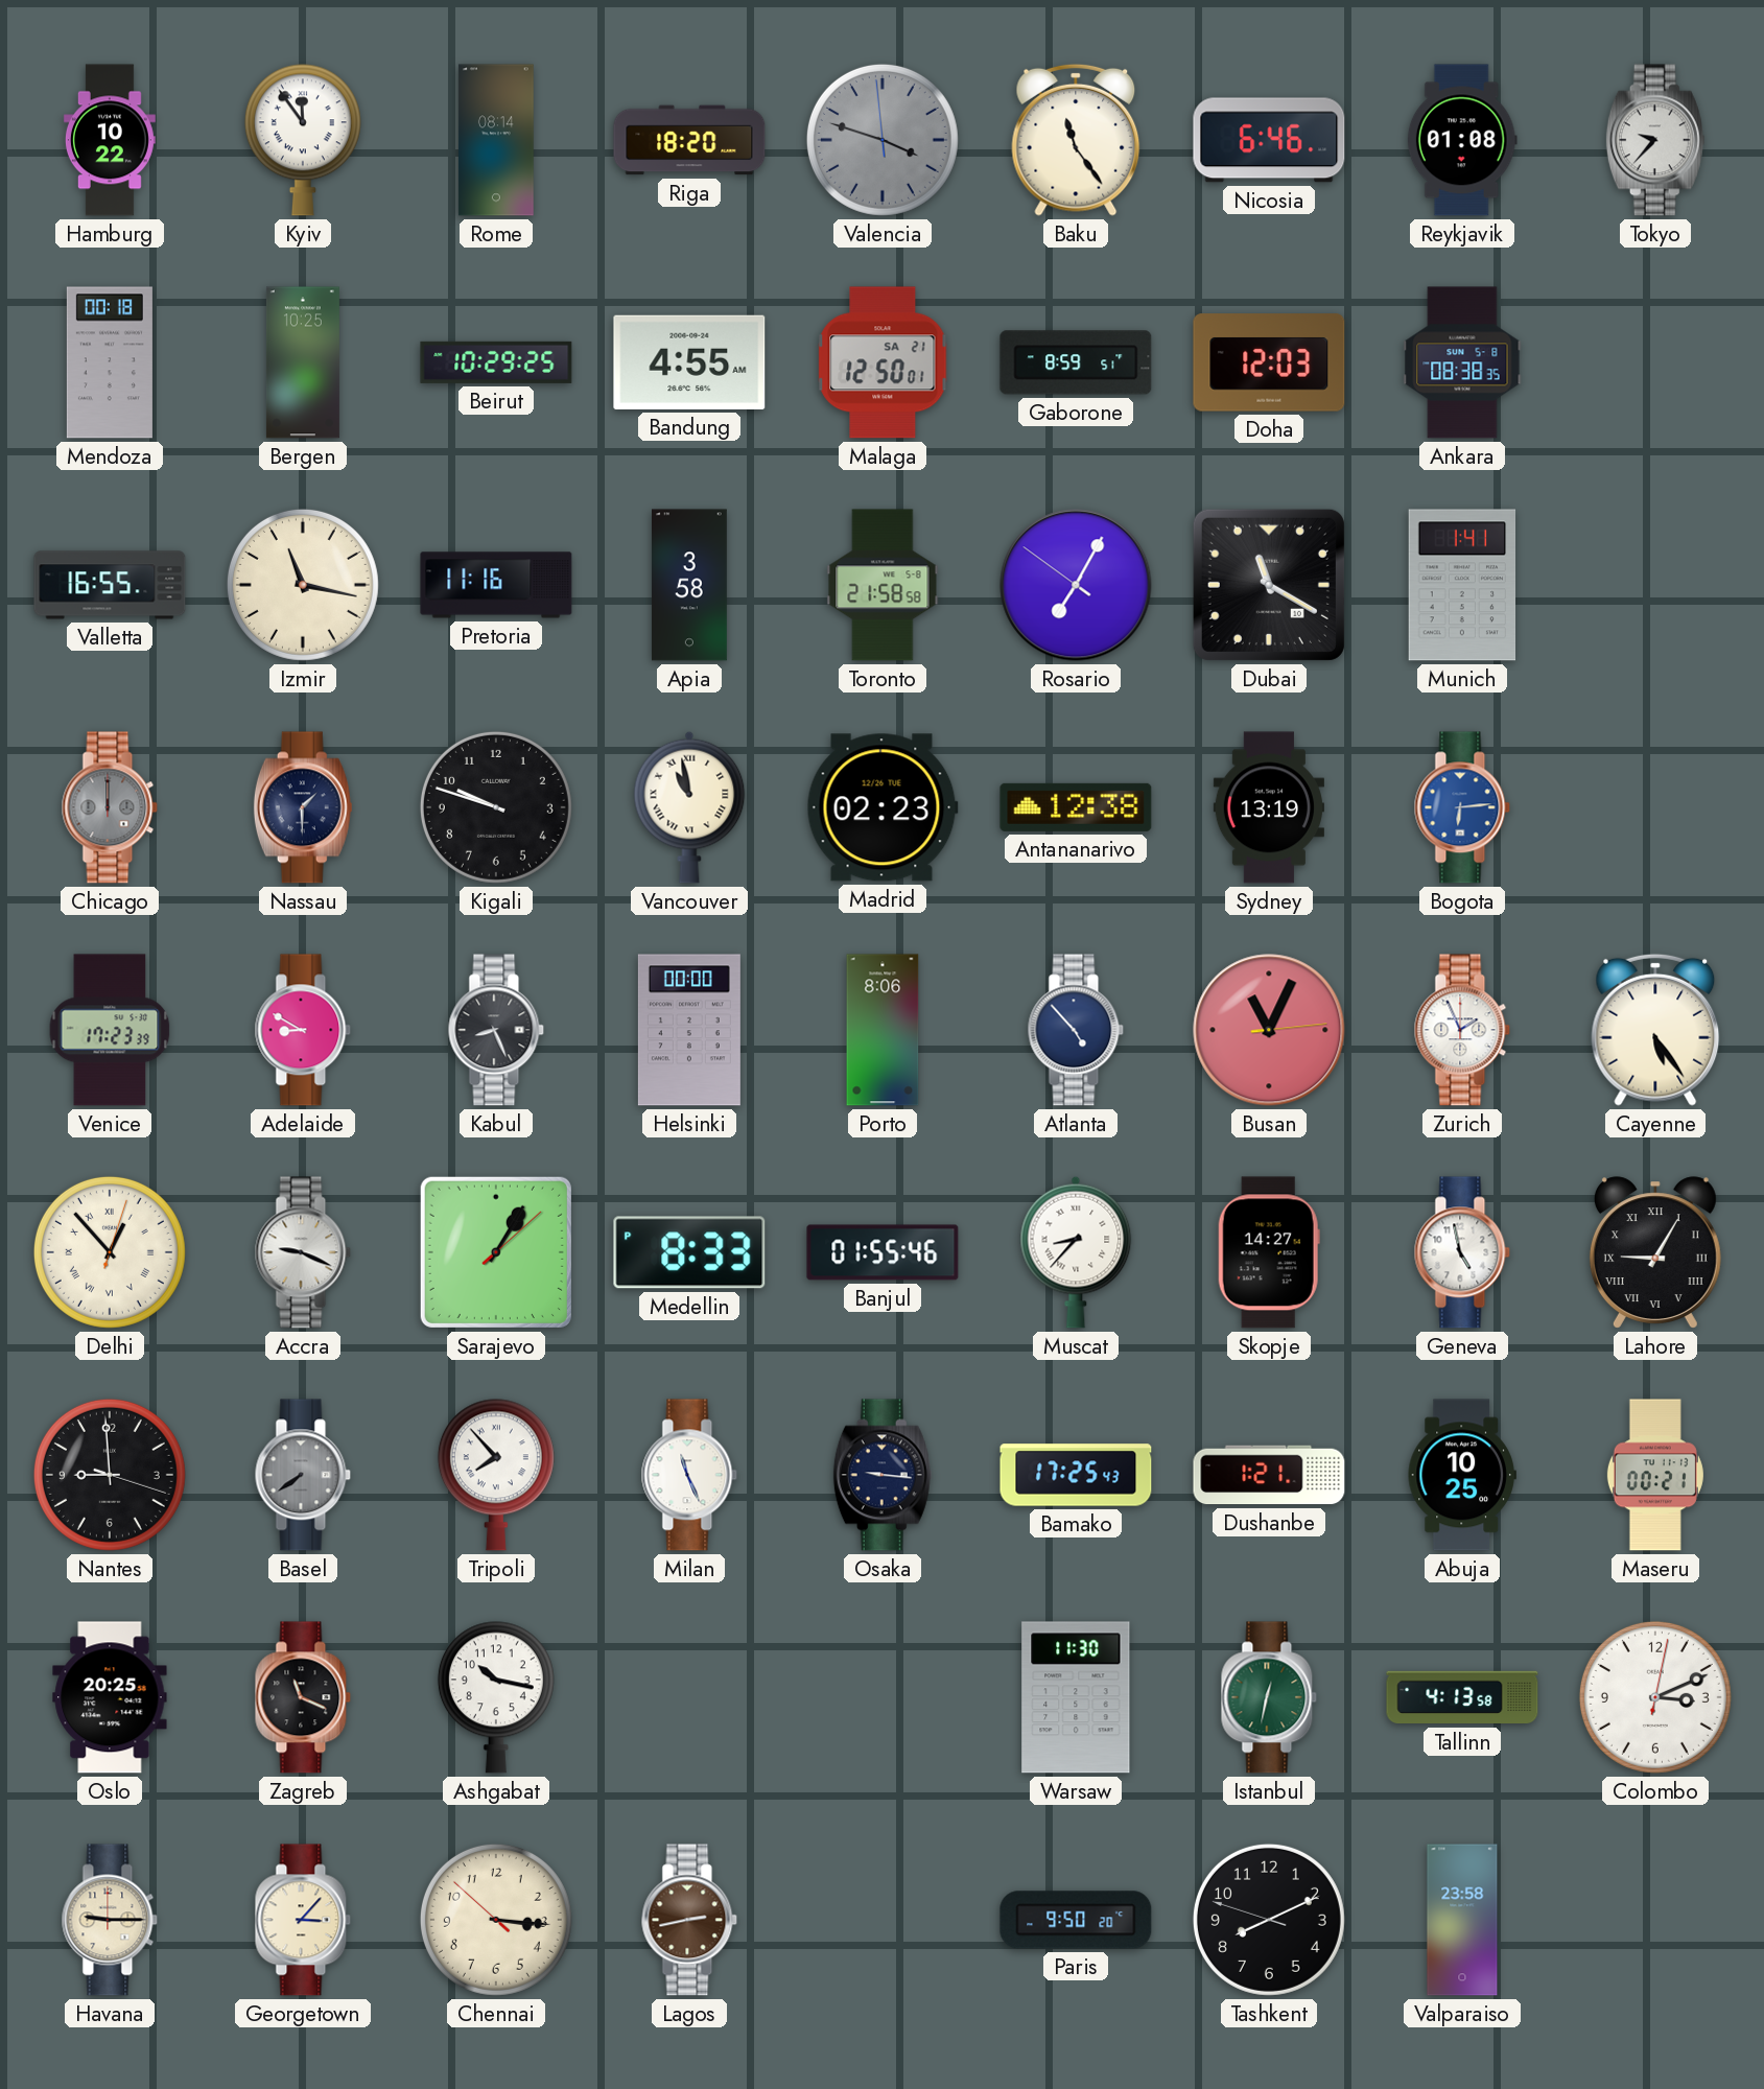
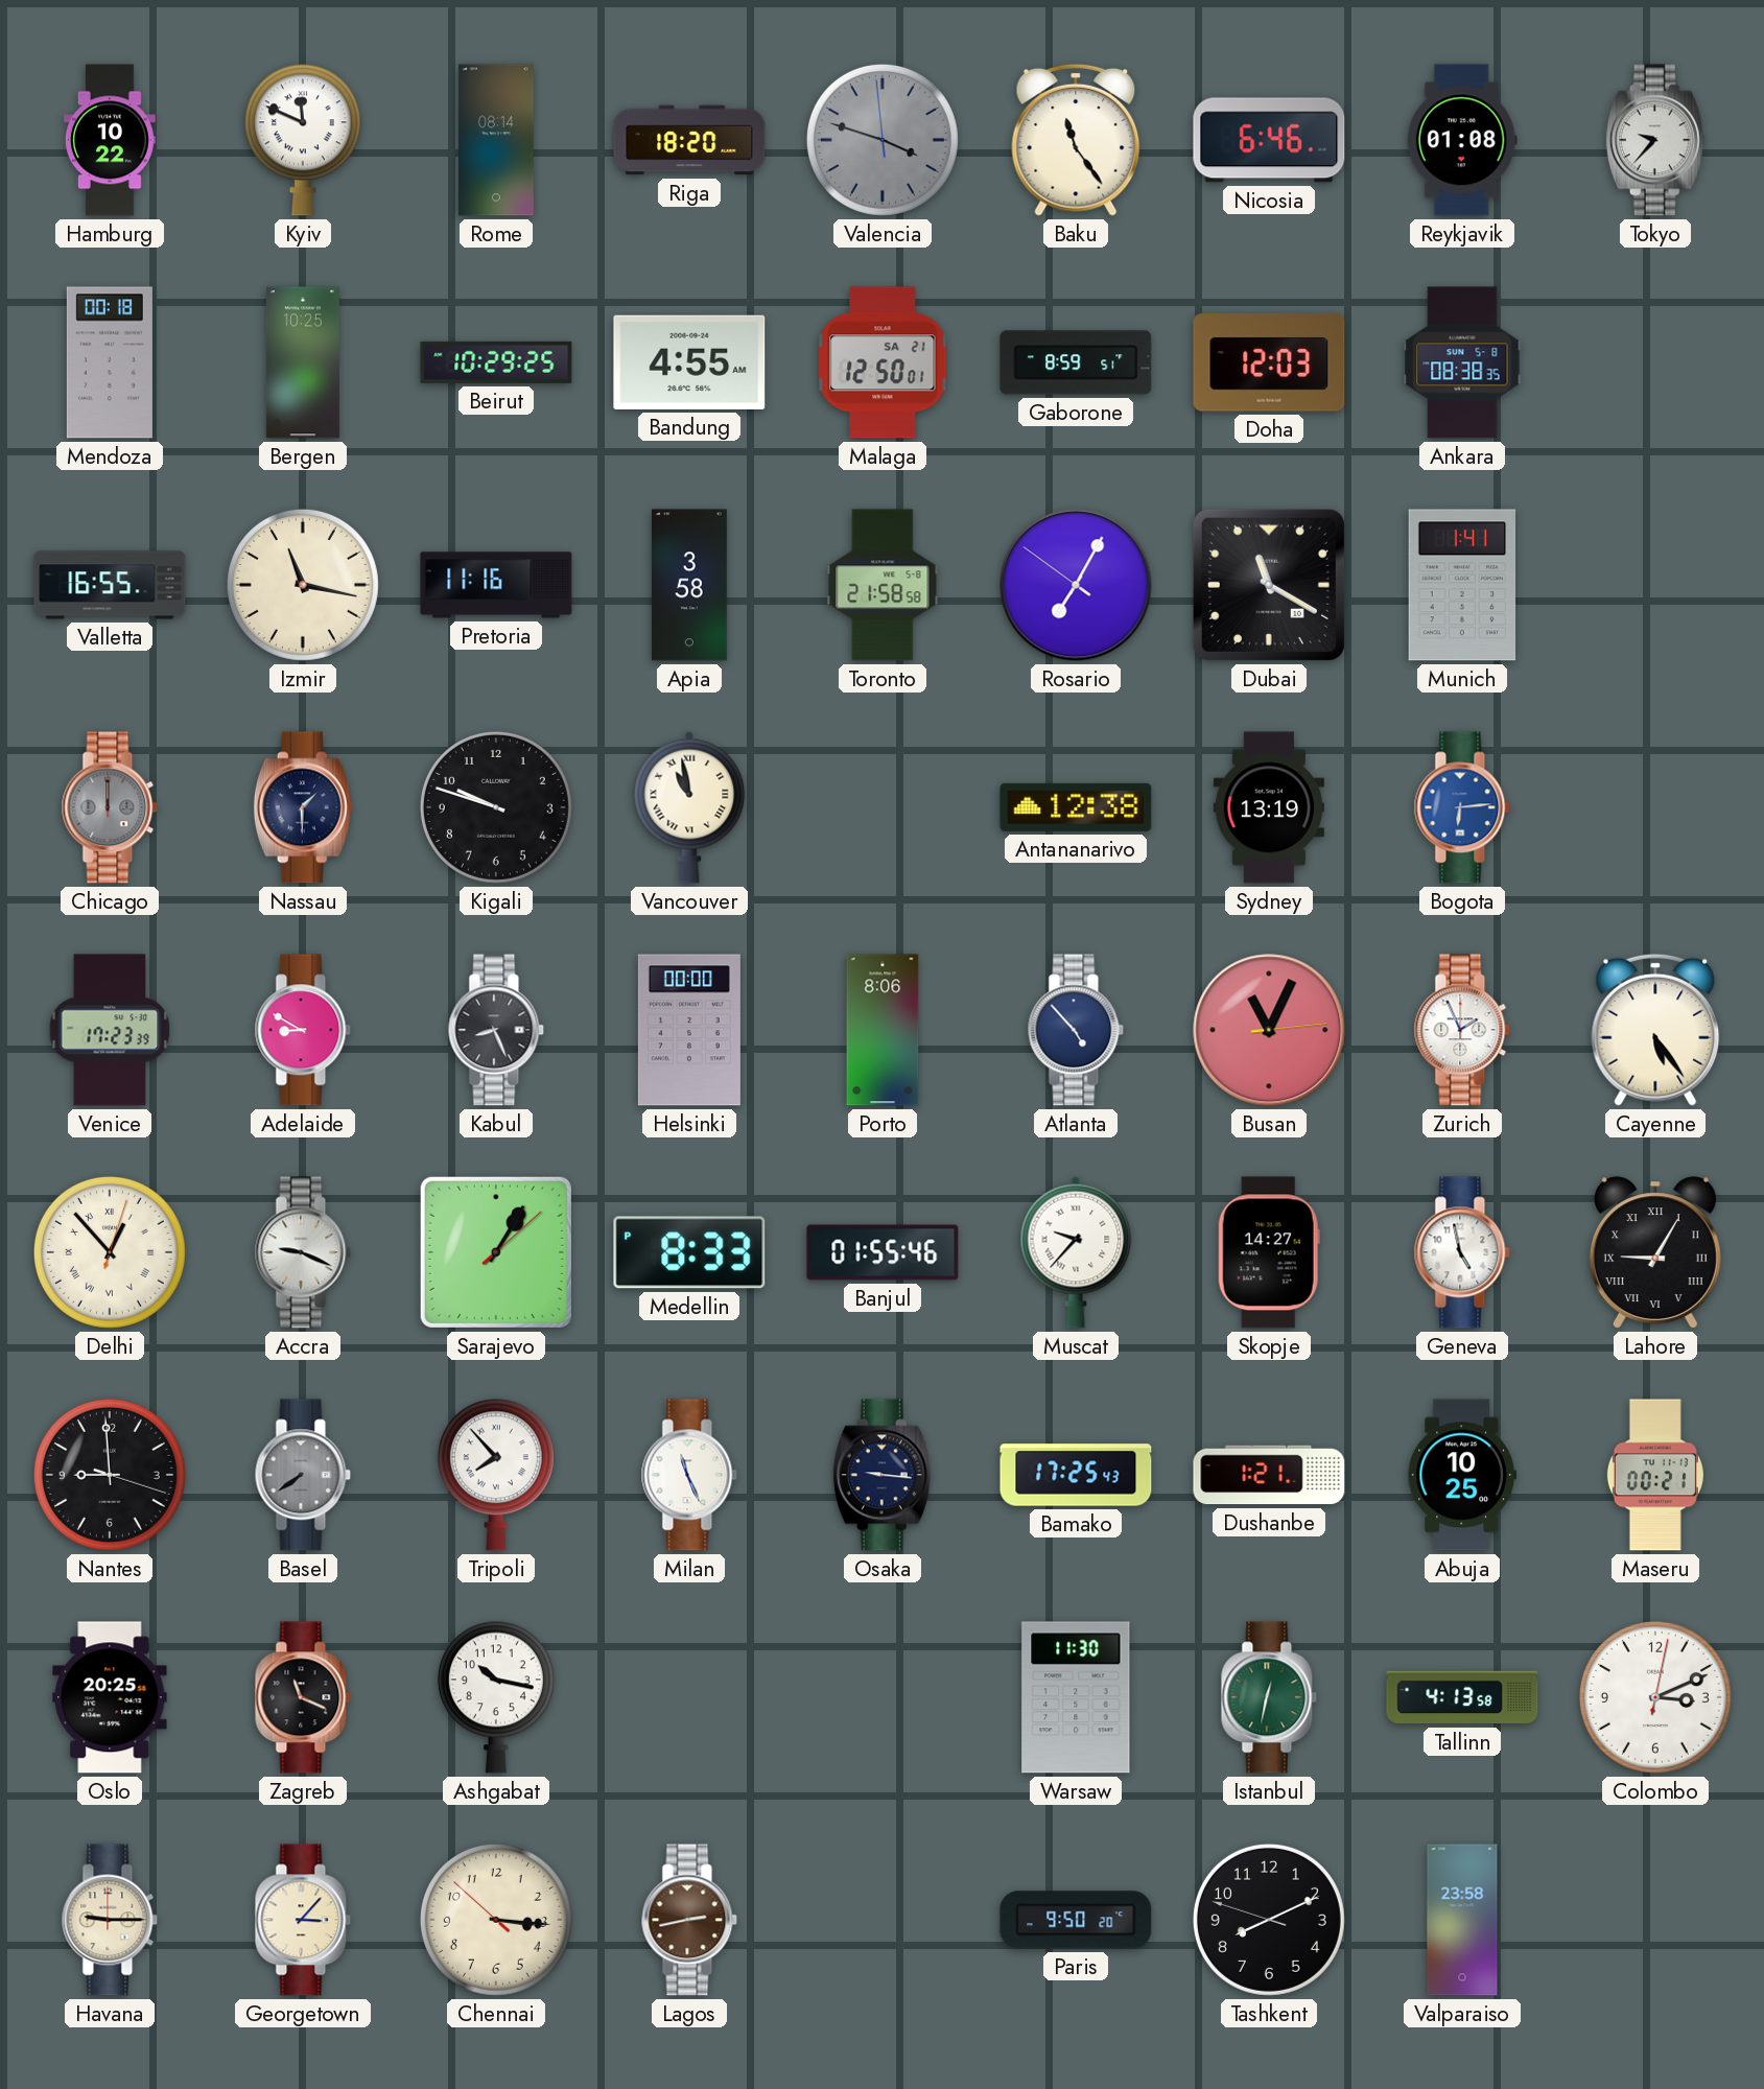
Kyiv: 11:54 -> 11:49
Madrid: 02:23 -> none
Muscat: 8:37 -> 9:37
